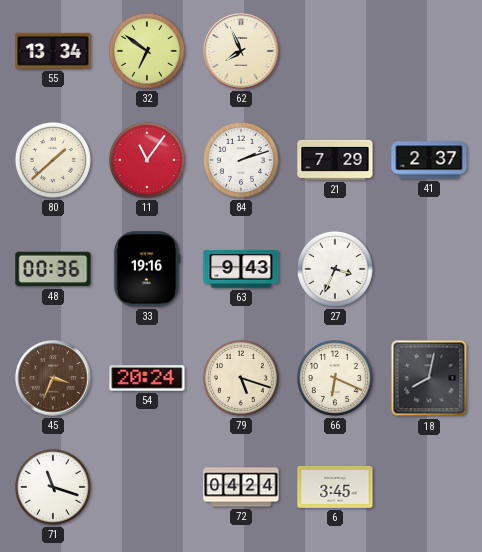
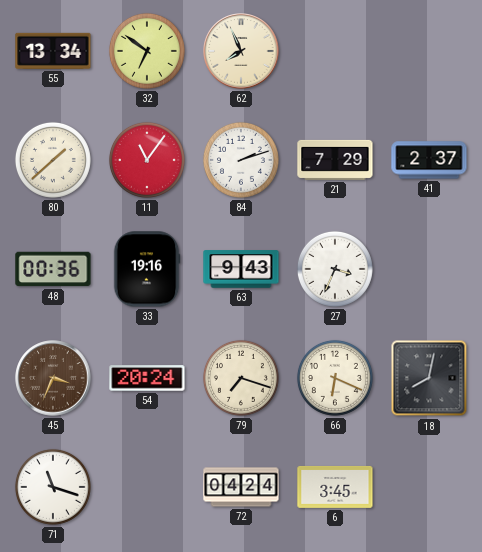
79: 5:18 -> 7:18
